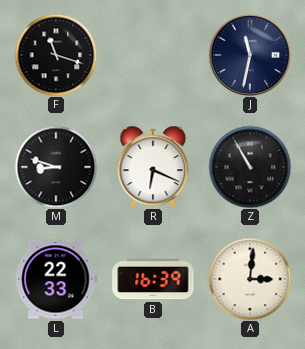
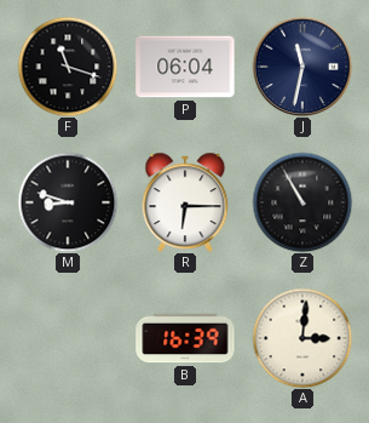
P: none -> 06:04
R: 6:19 -> 6:15
L: 22:33 -> none
